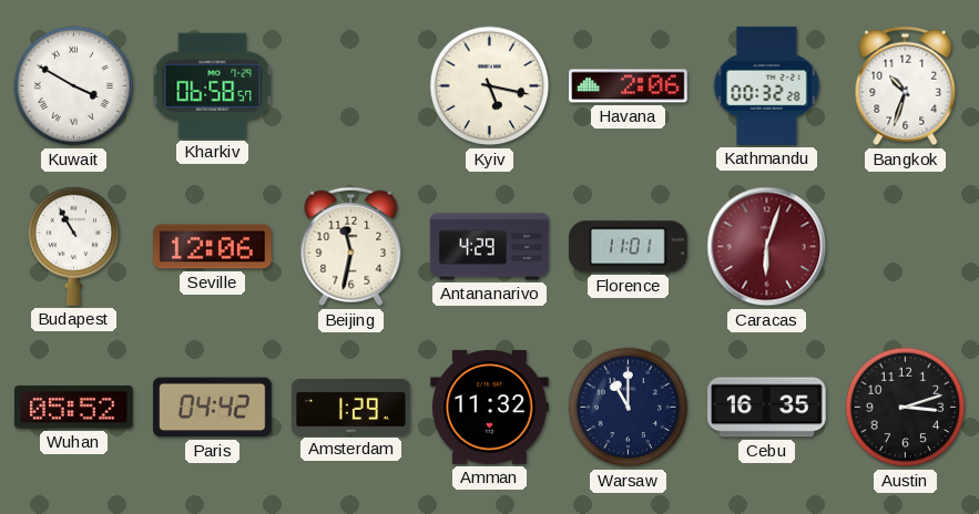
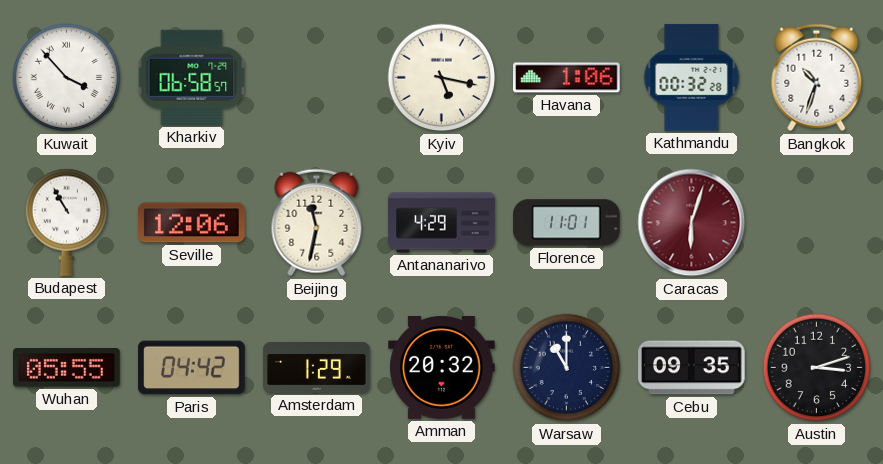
Kuwait: 3:50 -> 3:53
Havana: 2:06 -> 1:06
Wuhan: 05:52 -> 05:55
Amman: 11:32 -> 20:32
Cebu: 16:35 -> 09:35
